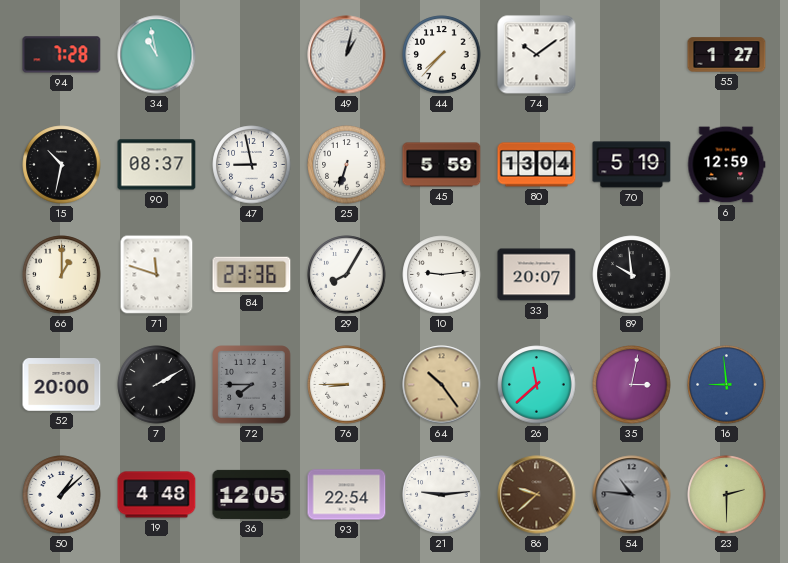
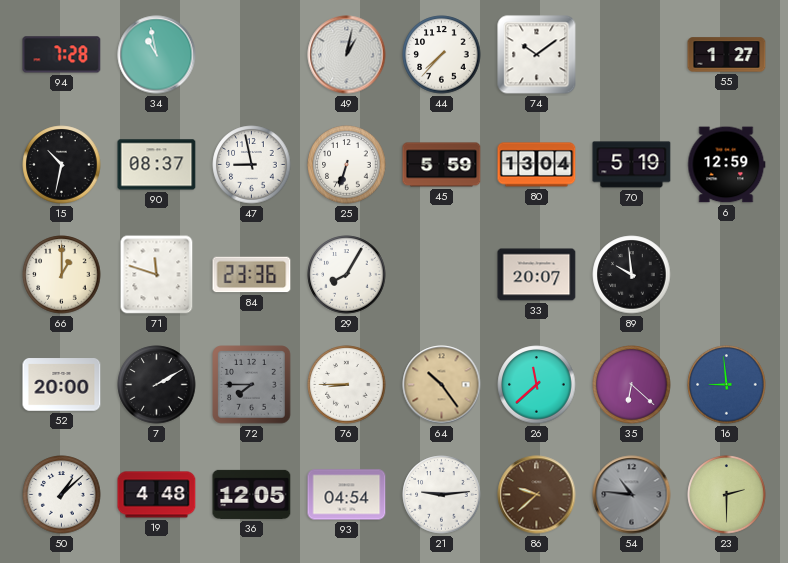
10: 9:14 -> none
35: 3:02 -> 6:22
93: 22:54 -> 04:54
